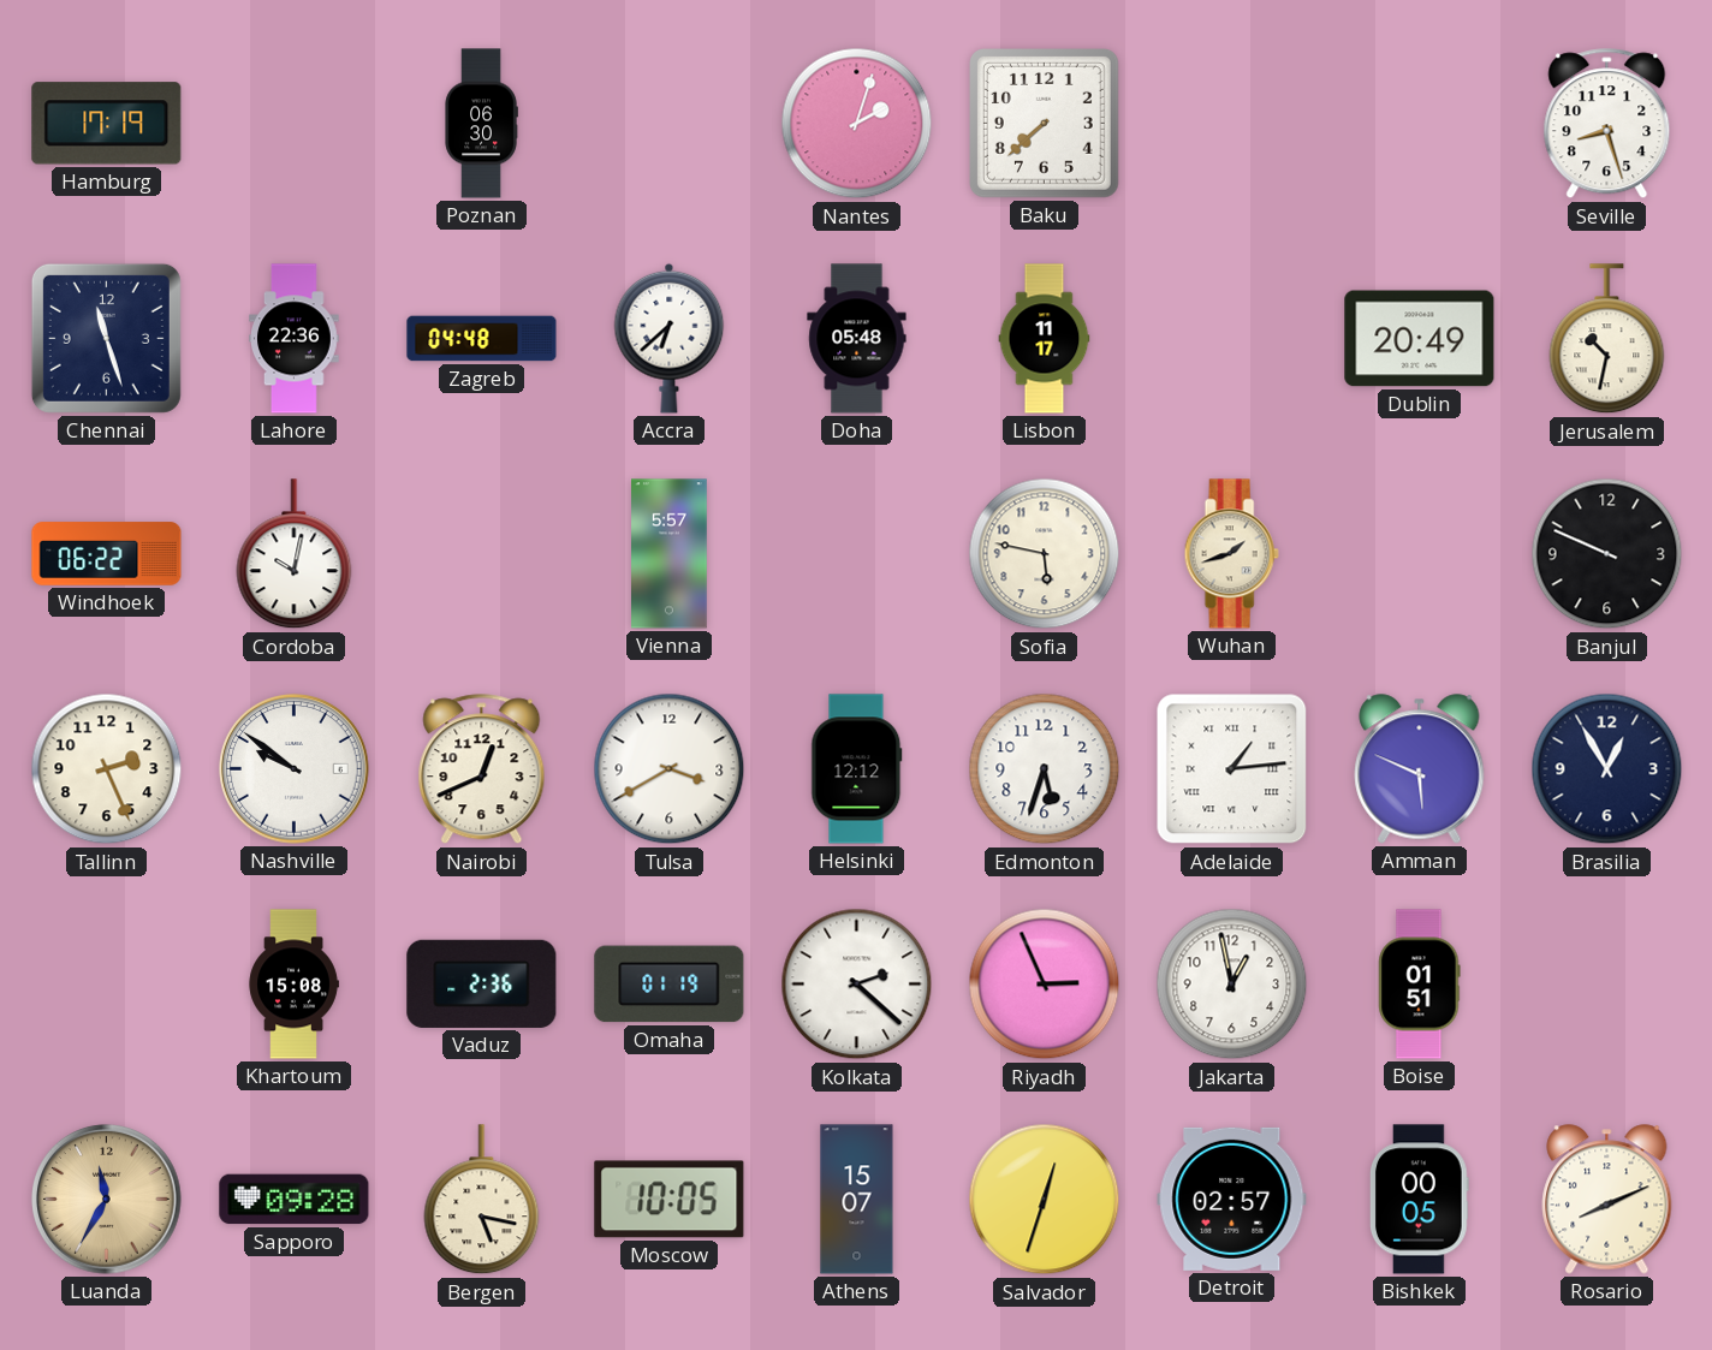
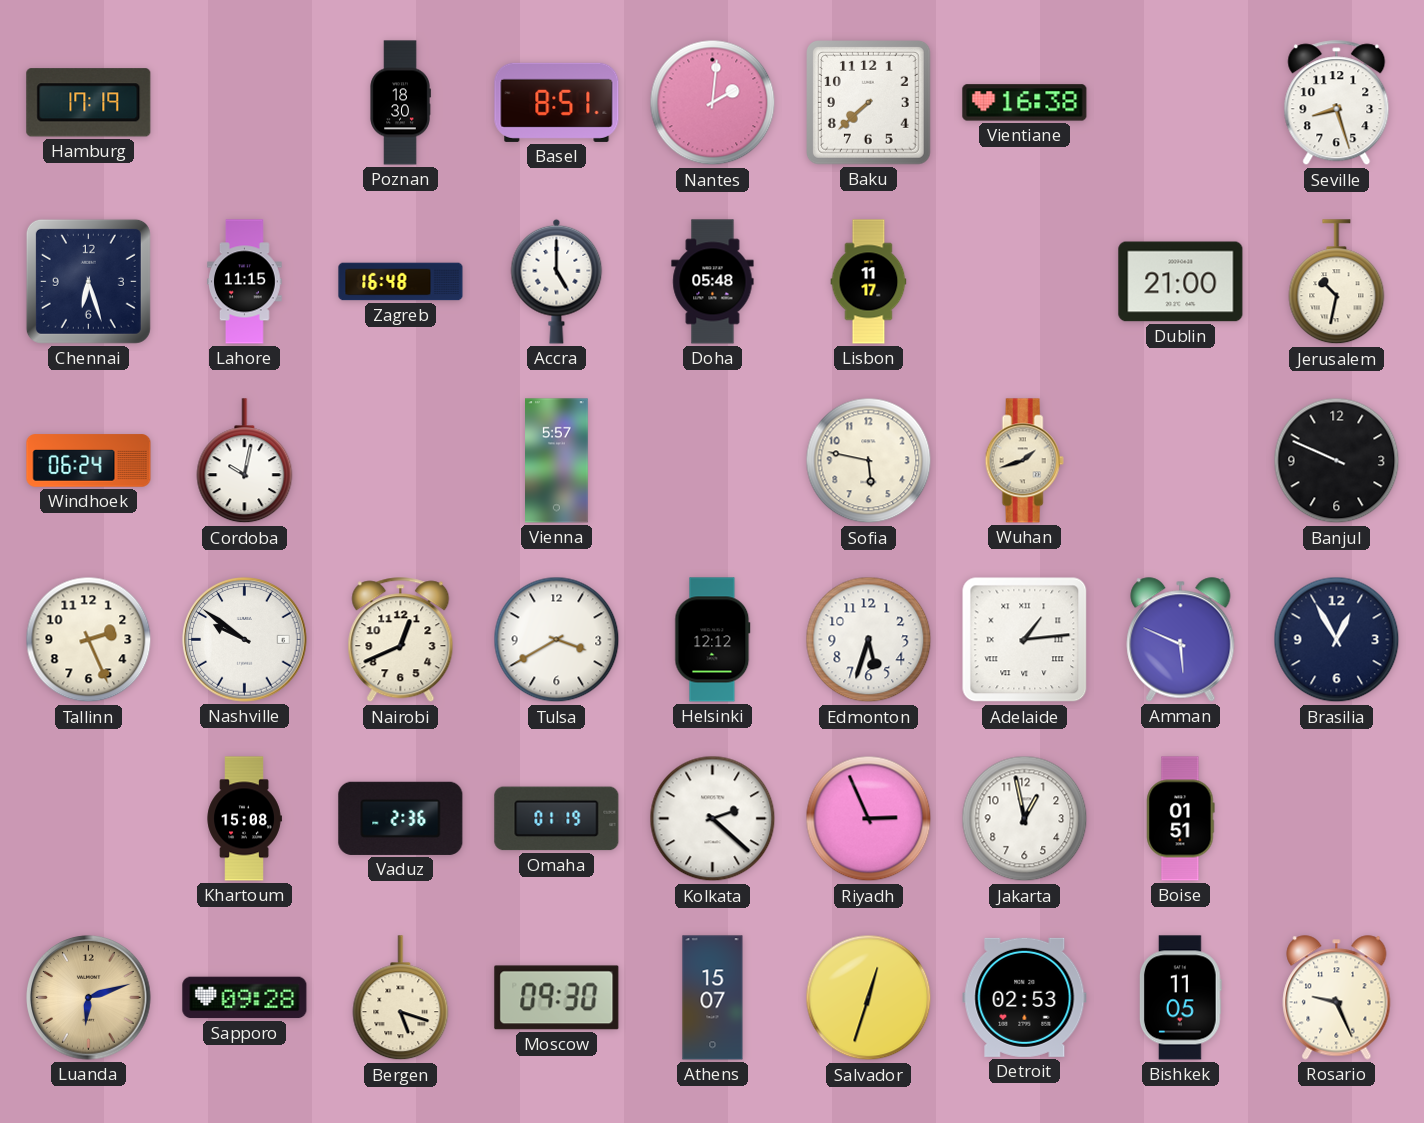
Poznan: 06:30 -> 18:30
Basel: none -> 8:51
Nantes: 2:03 -> 2:01
Vientiane: none -> 16:38
Chennai: 11:27 -> 6:27
Lahore: 22:36 -> 11:15
Zagreb: 04:48 -> 16:48
Accra: 6:38 -> 5:00
Dublin: 20:49 -> 21:00
Windhoek: 06:22 -> 06:24
Luanda: 11:35 -> 6:12
Bergen: 5:17 -> 5:18
Moscow: 10:05 -> 09:30
Detroit: 02:57 -> 02:53
Bishkek: 00:05 -> 11:05
Rosario: 8:11 -> 9:26
